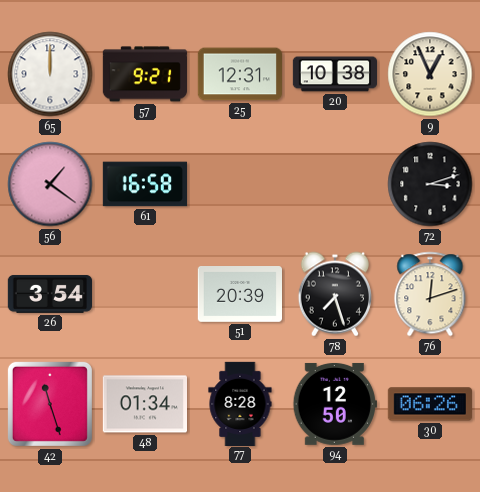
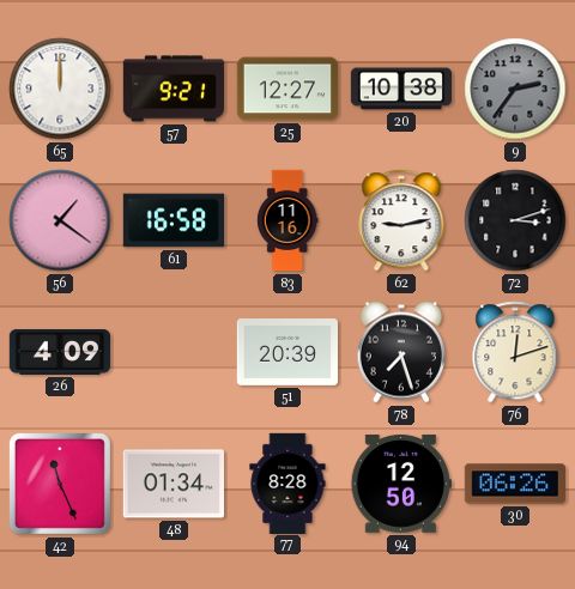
25: 12:31 -> 12:27
9: 12:56 -> 2:36
9 dial: cream -> grey
83: none -> 11:16
62: none -> 9:13
26: 3:54 -> 4:09
42: 11:27 -> 11:26
